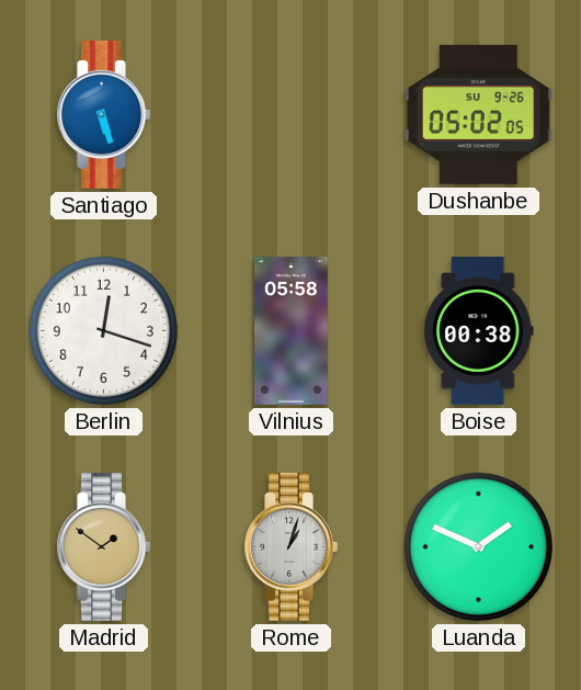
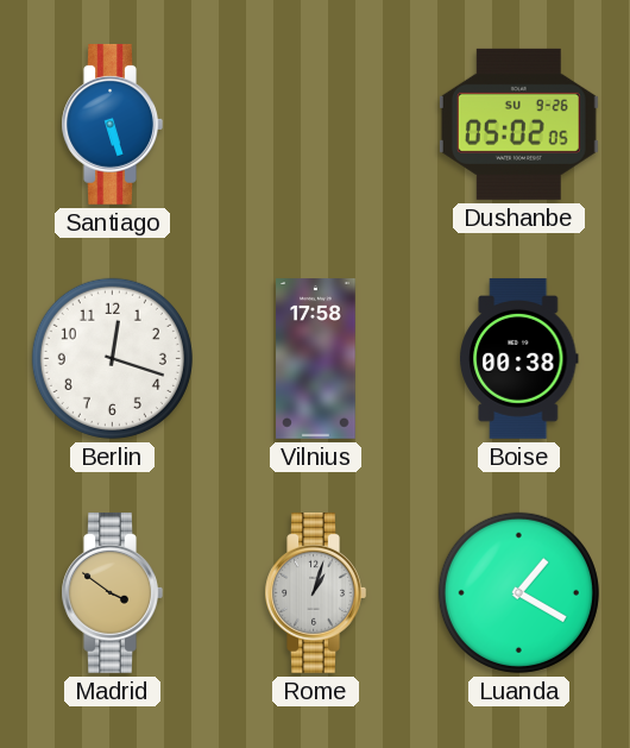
Vilnius: 05:58 -> 17:58
Madrid: 1:51 -> 3:51
Luanda: 1:49 -> 1:20
